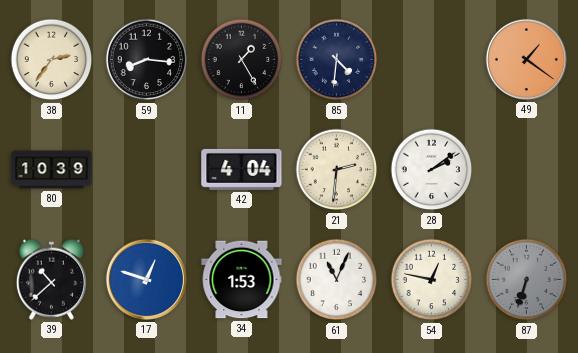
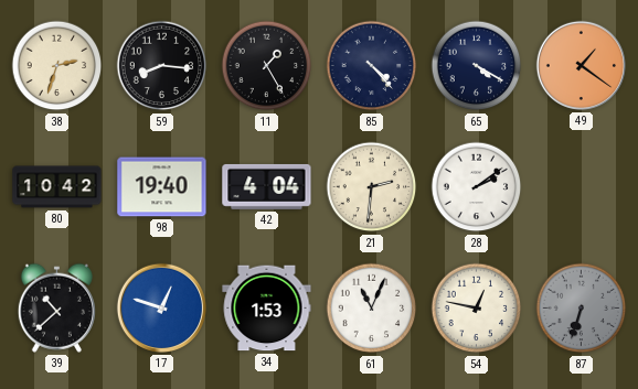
38: 2:36 -> 2:33
85: 4:31 -> 4:23
65: none -> 4:20
80: 10:39 -> 10:42
98: none -> 19:40
